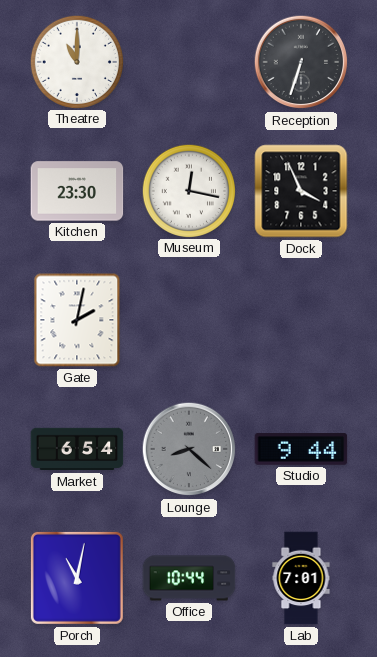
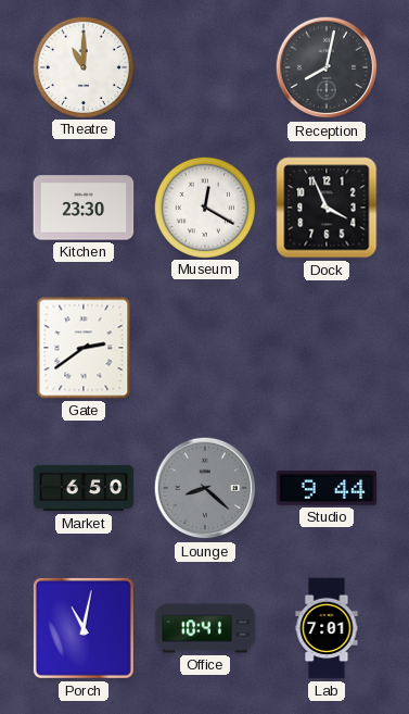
Reception: 6:33 -> 8:02
Museum: 12:17 -> 12:20
Gate: 2:02 -> 2:39
Market: 6:54 -> 6:50
Office: 10:44 -> 10:41
